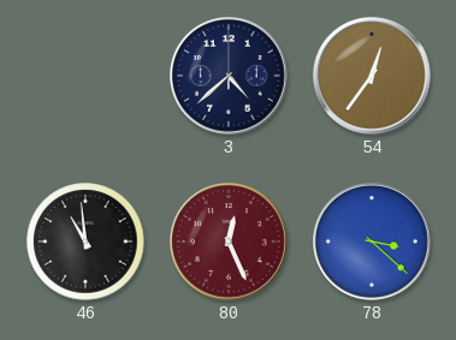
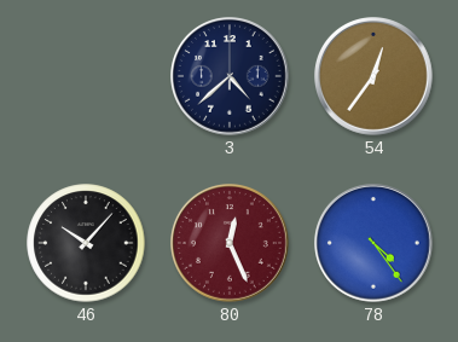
46: 10:59 -> 10:07
78: 3:22 -> 4:24
